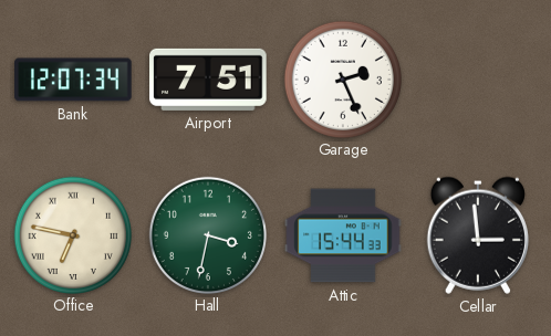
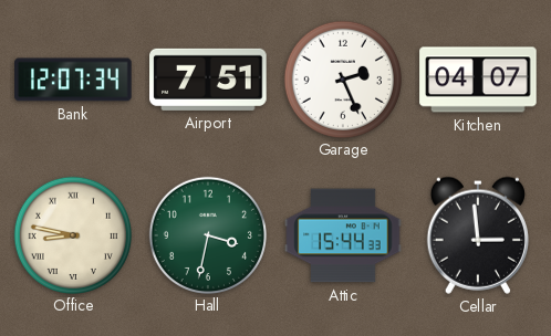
Kitchen: none -> 04:07
Office: 6:47 -> 8:47
